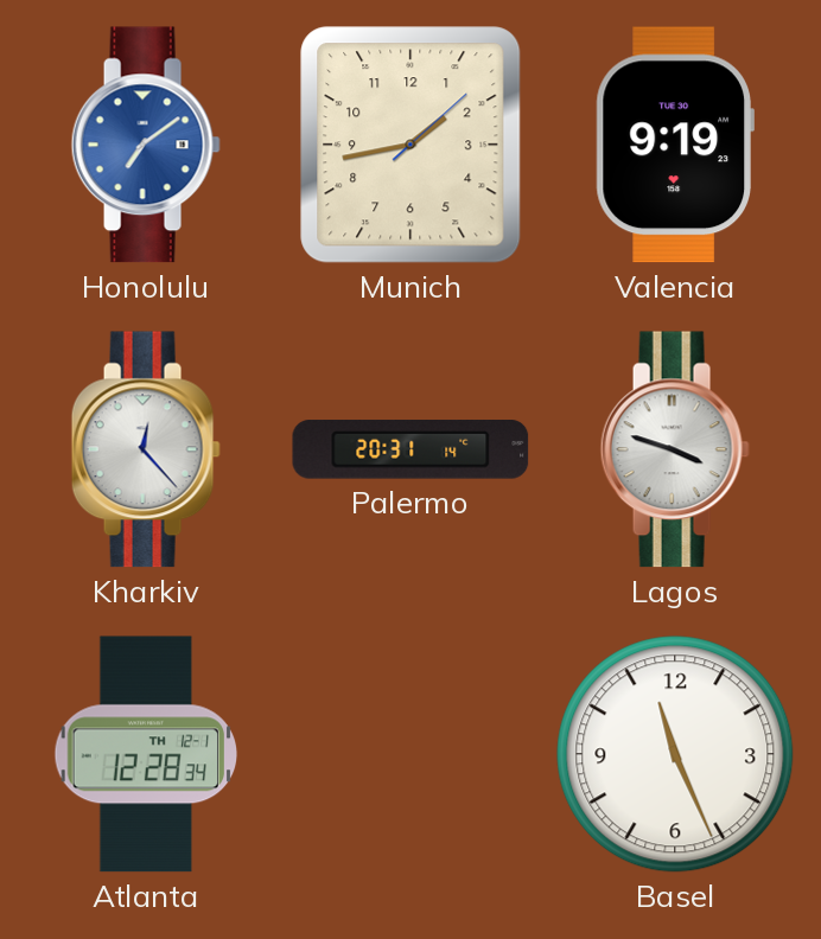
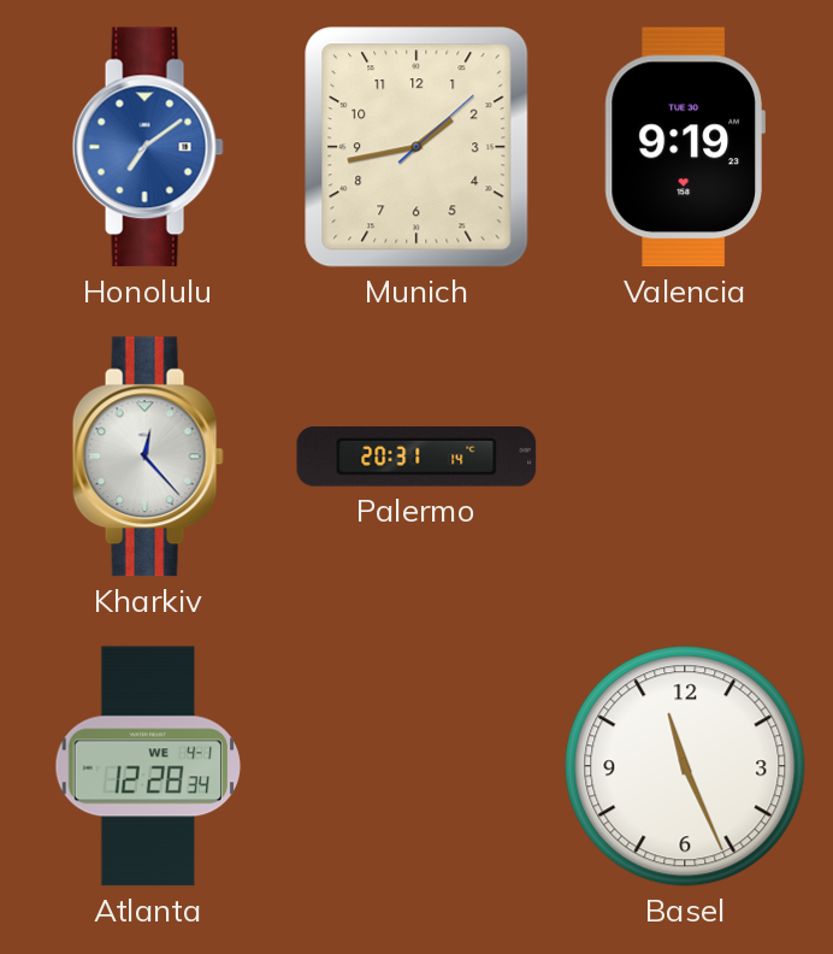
Lagos: 3:48 -> none
Atlanta date: TH 12-1 -> WE 4-1
